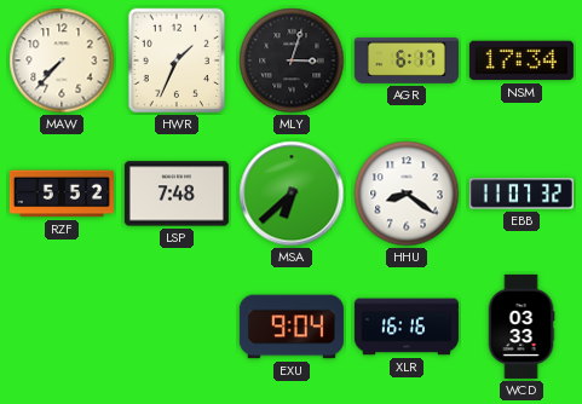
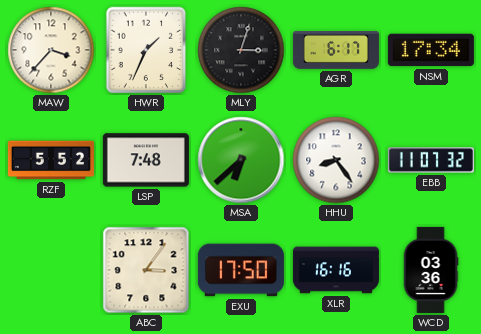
MAW: 7:37 -> 3:37
HHU: 8:21 -> 8:24
ABC: none -> 3:06
EXU: 9:04 -> 17:50
WCD: 03:33 -> 03:36
